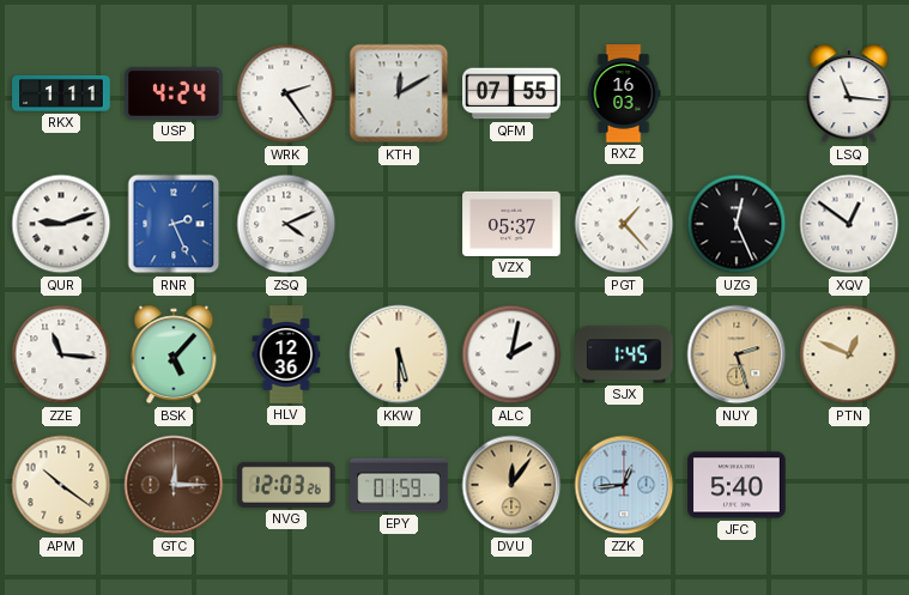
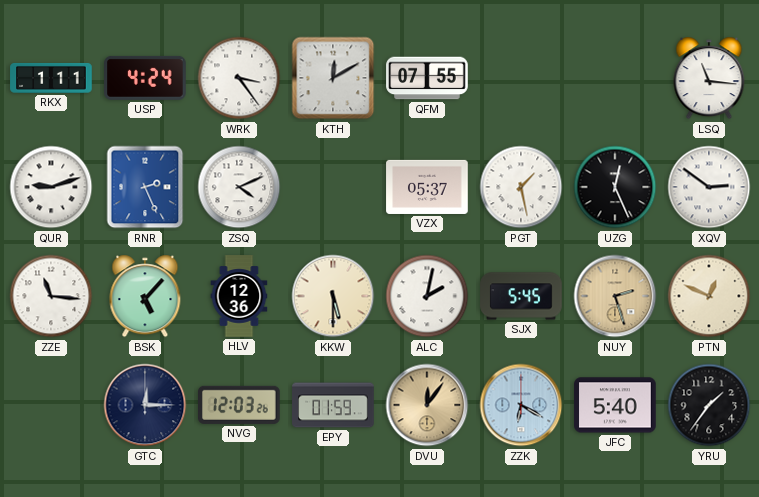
WRK: 2:24 -> 3:24
RXZ: 16:03 -> none
PGT: 1:23 -> 1:28
XQV: 12:51 -> 2:51
SJX: 1:45 -> 5:45
APM: 10:21 -> none
GTC dial: brown -> navy
ZZK: 12:44 -> 6:20
YRU: none -> 1:36
